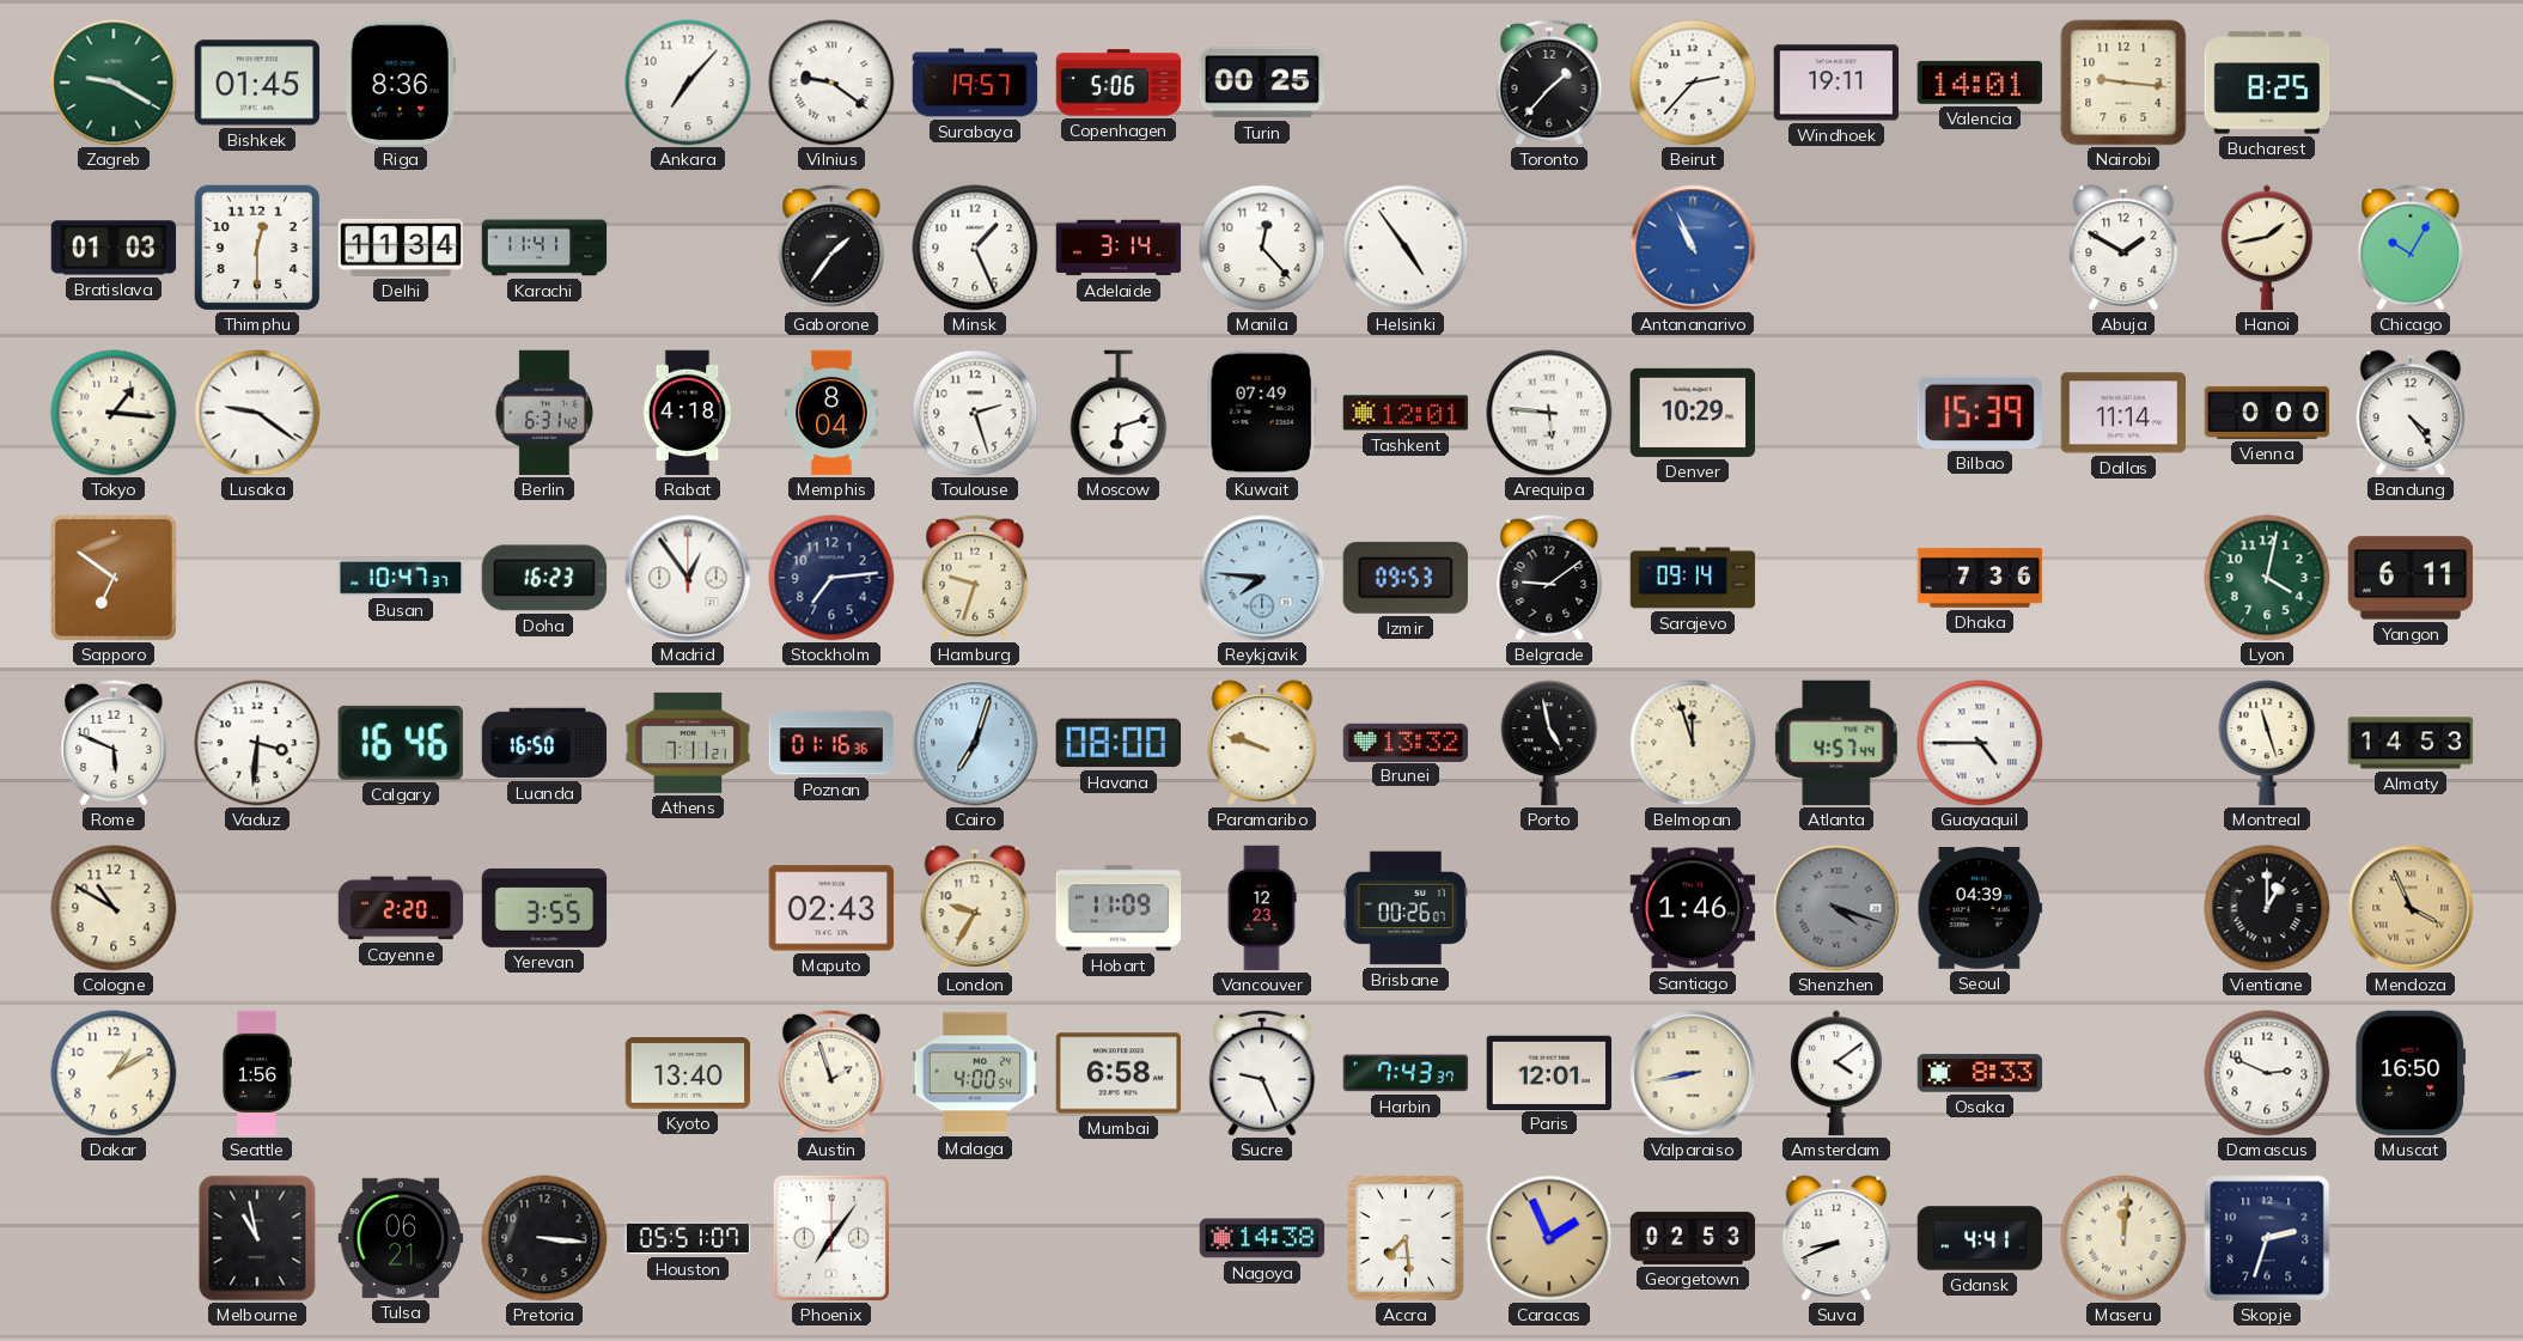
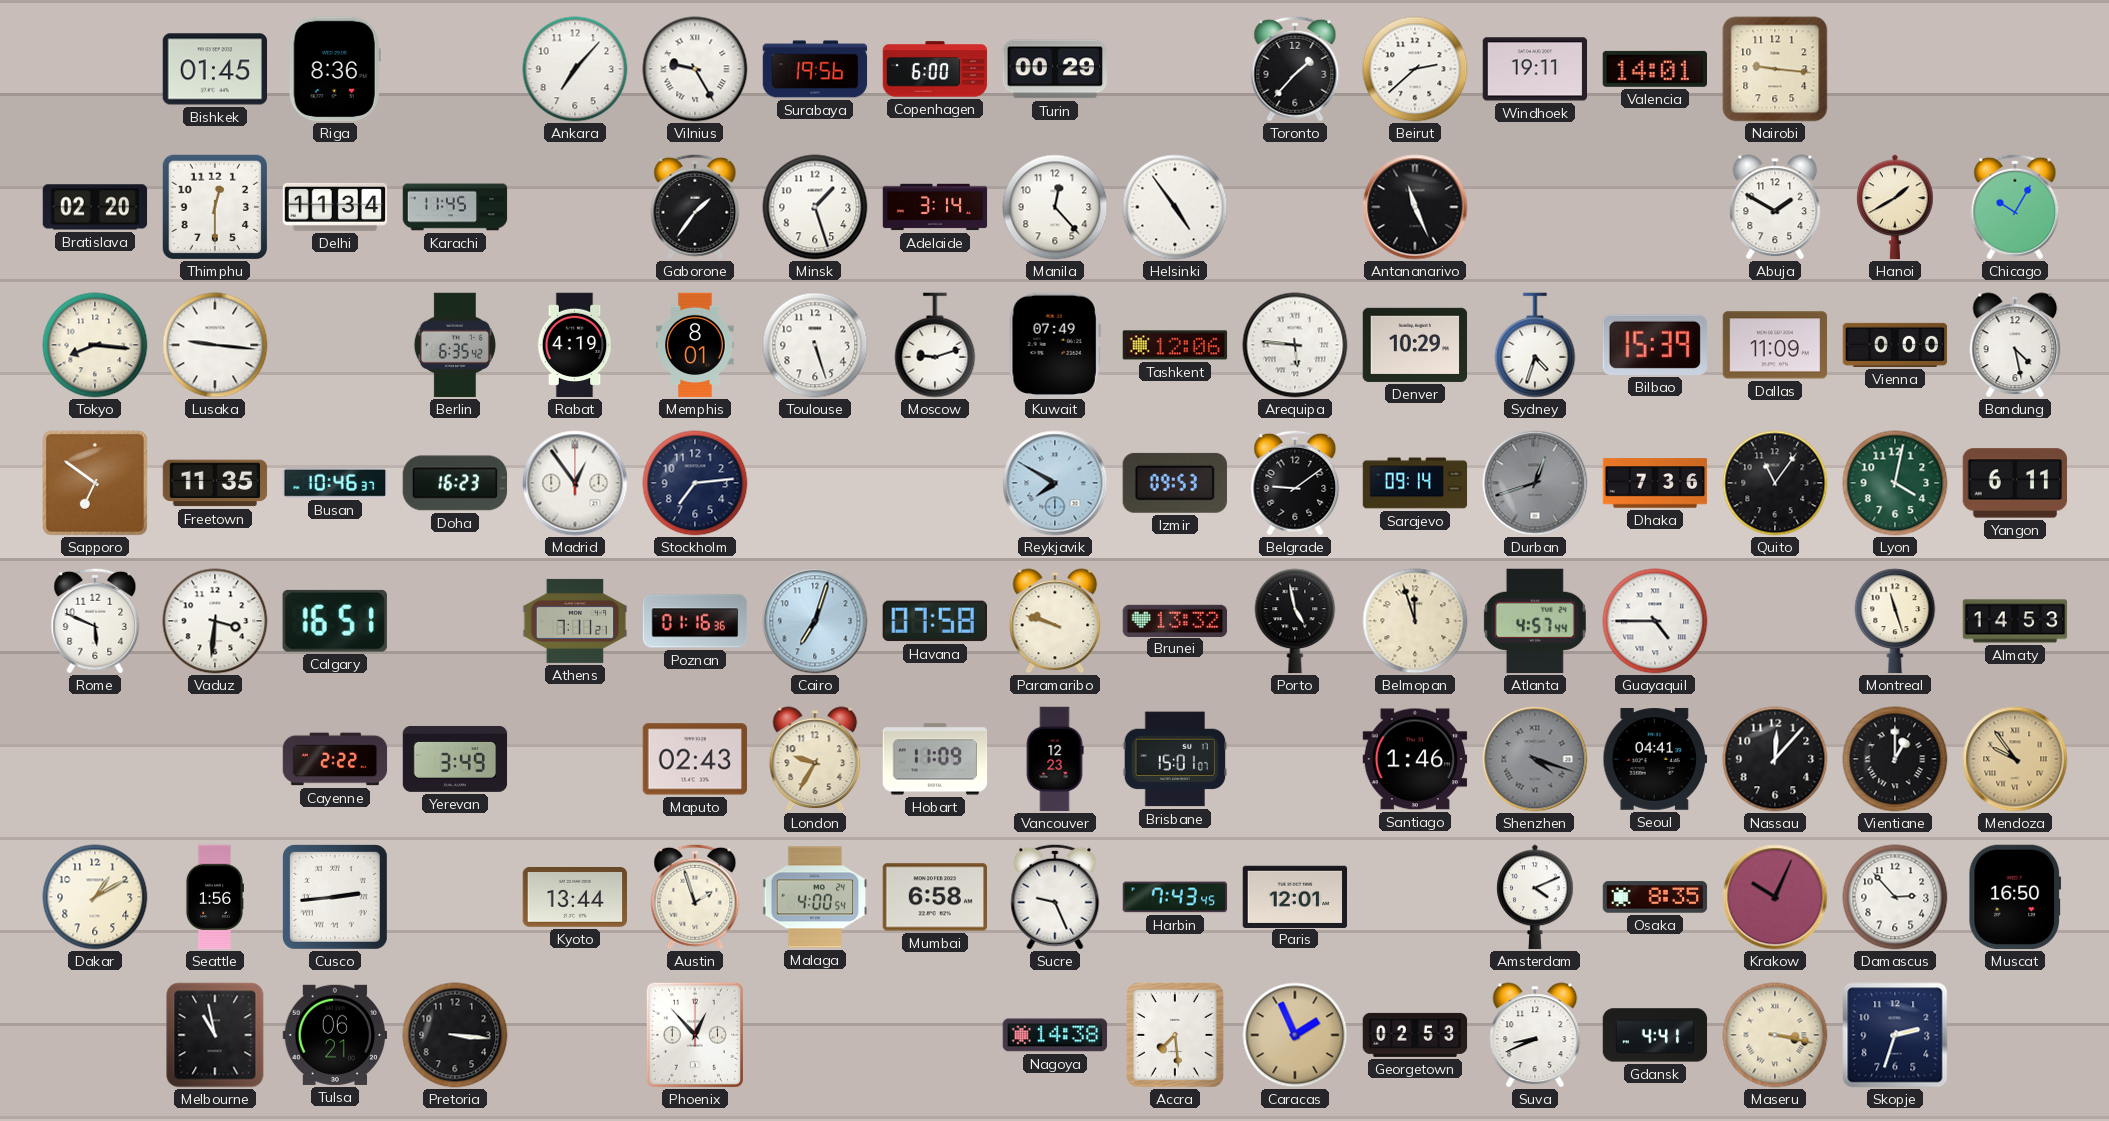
Zagreb: 9:20 -> none
Vilnius: 9:21 -> 9:25
Surabaya: 19:57 -> 19:56
Copenhagen: 5:06 -> 6:00
Turin: 00:25 -> 00:29
Beirut: 2:37 -> 2:38
Bucharest: 8:25 -> none
Bratislava: 01:03 -> 02:20
Karachi: 11:41 -> 11:45
Minsk: 1:26 -> 1:27
Antananarivo: 10:56 -> 11:26
Antananarivo dial: blue -> black
Hanoi: 1:43 -> 1:40
Tokyo: 1:16 -> 8:16
Lusaka: 9:21 -> 9:16
Berlin: 6:31 -> 6:35
Rabat: 4:18 -> 4:19
Memphis: 8:04 -> 8:01
Toulouse: 2:27 -> 5:27
Moscow: 6:12 -> 9:12
Tashkent: 12:01 -> 12:06
Sydney: none -> 4:33
Dallas: 11:14 -> 11:09
Bandung: 4:24 -> 4:28
Freetown: none -> 11:35
Busan: 10:47 -> 10:46
Hamburg: 9:33 -> none
Reykjavik: 7:46 -> 7:50
Durban: none -> 12:42
Quito: none -> 11:06
Calgary: 16:46 -> 16:51
Luanda: 16:50 -> none
Havana: 08:00 -> 07:58
Cologne: 10:50 -> none
Cayenne: 2:20 -> 2:22
Yerevan: 3:55 -> 3:49
Brisbane: 00:26 -> 15:01
Seoul: 04:39 -> 04:41
Nassau: none -> 12:07
Mendoza: 3:56 -> 9:54
Cusco: none -> 2:44
Kyoto: 13:40 -> 13:44
Harbin: 7:43:37 -> 7:43:45
Valparaiso: 8:43 -> none
Amsterdam: 4:09 -> 4:11
Osaka: 8:33 -> 8:35
Krakow: none -> 10:04
Damascus: 2:49 -> 2:53
Houston: 05:51 -> none
Phoenix: 7:06 -> 12:53
Maseru: 12:01 -> 3:17
